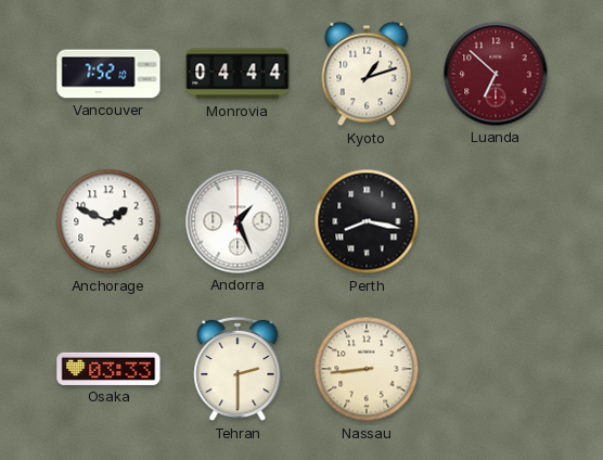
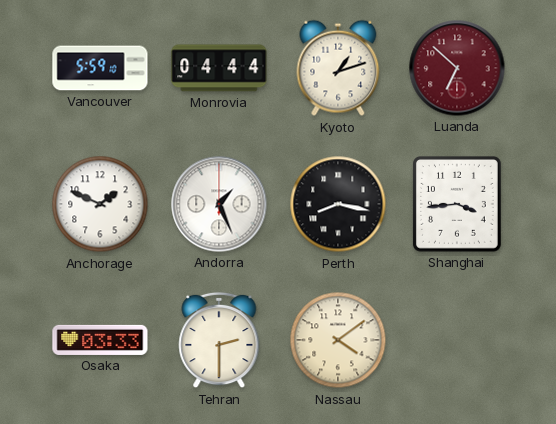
Vancouver: 7:52 -> 5:59
Shanghai: none -> 3:44
Nassau: 8:44 -> 4:09
